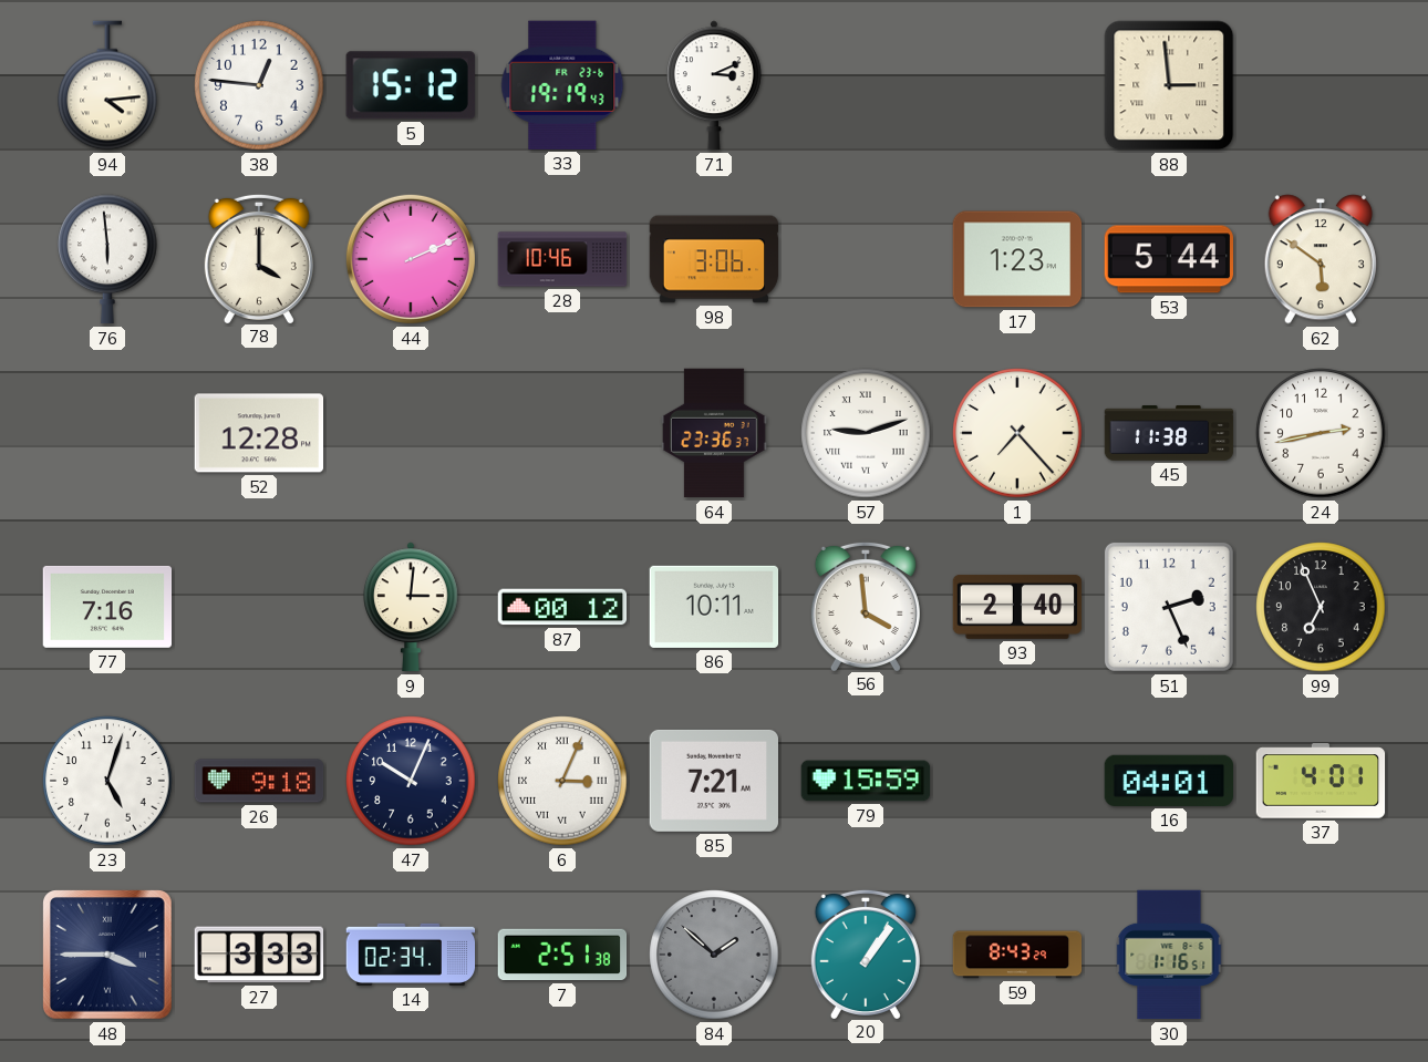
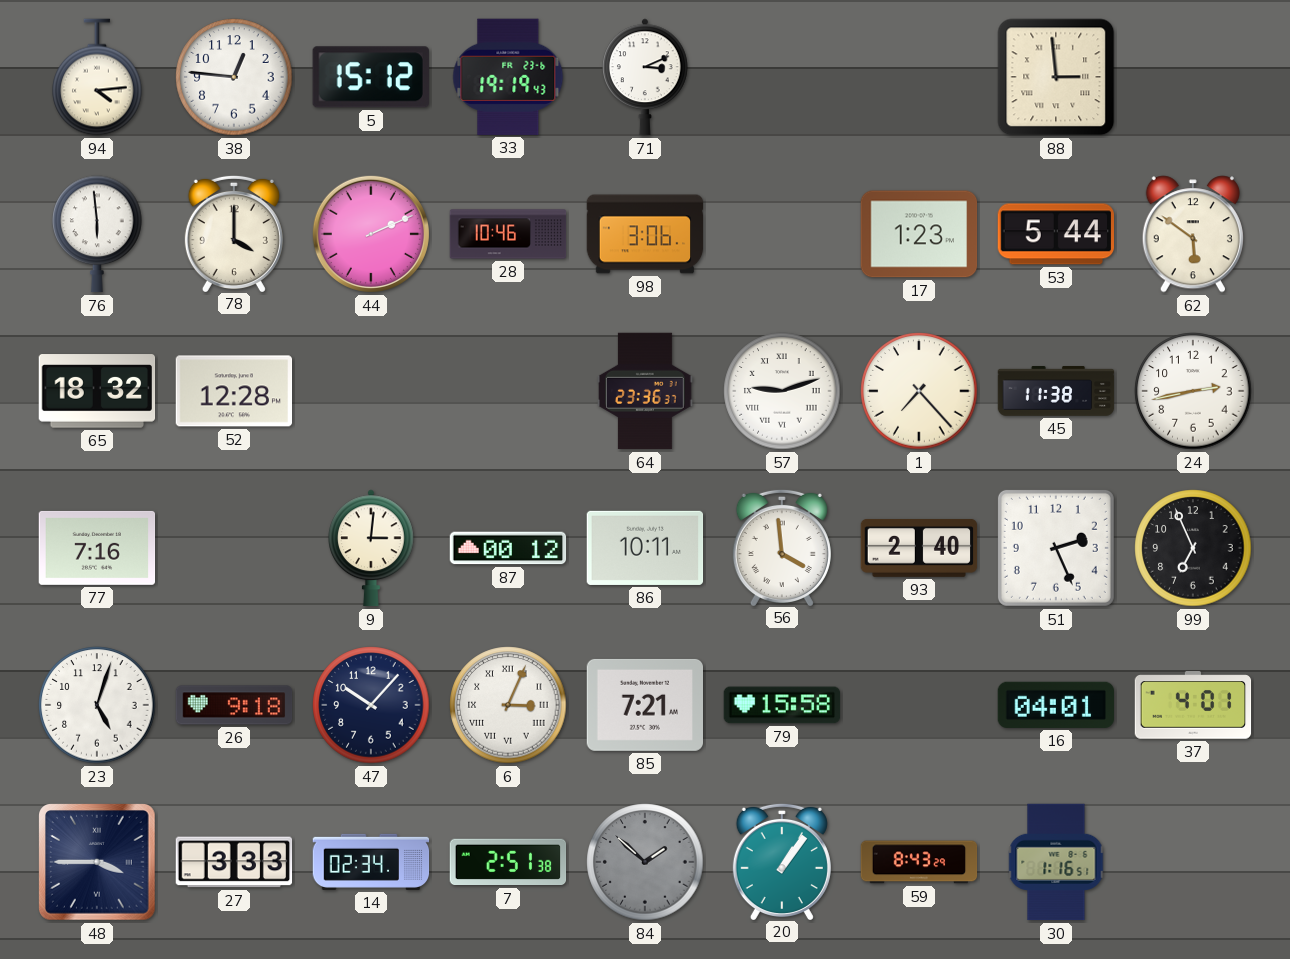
65: none -> 18:32
47: 10:04 -> 10:07
79: 15:59 -> 15:58
